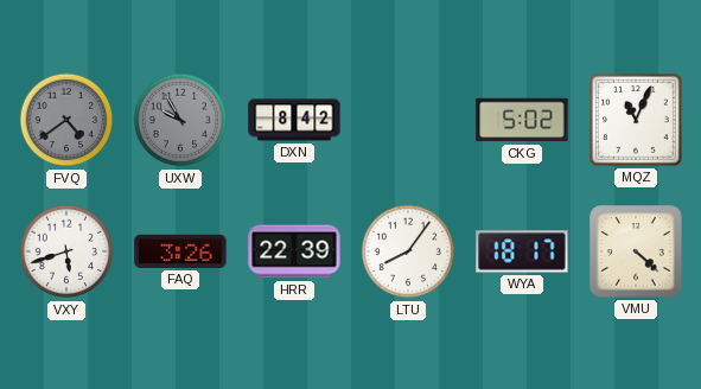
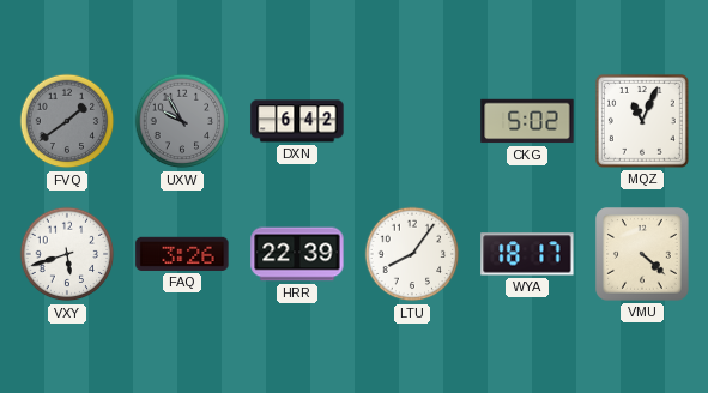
FVQ: 4:39 -> 1:39
DXN: 8:42 -> 6:42
